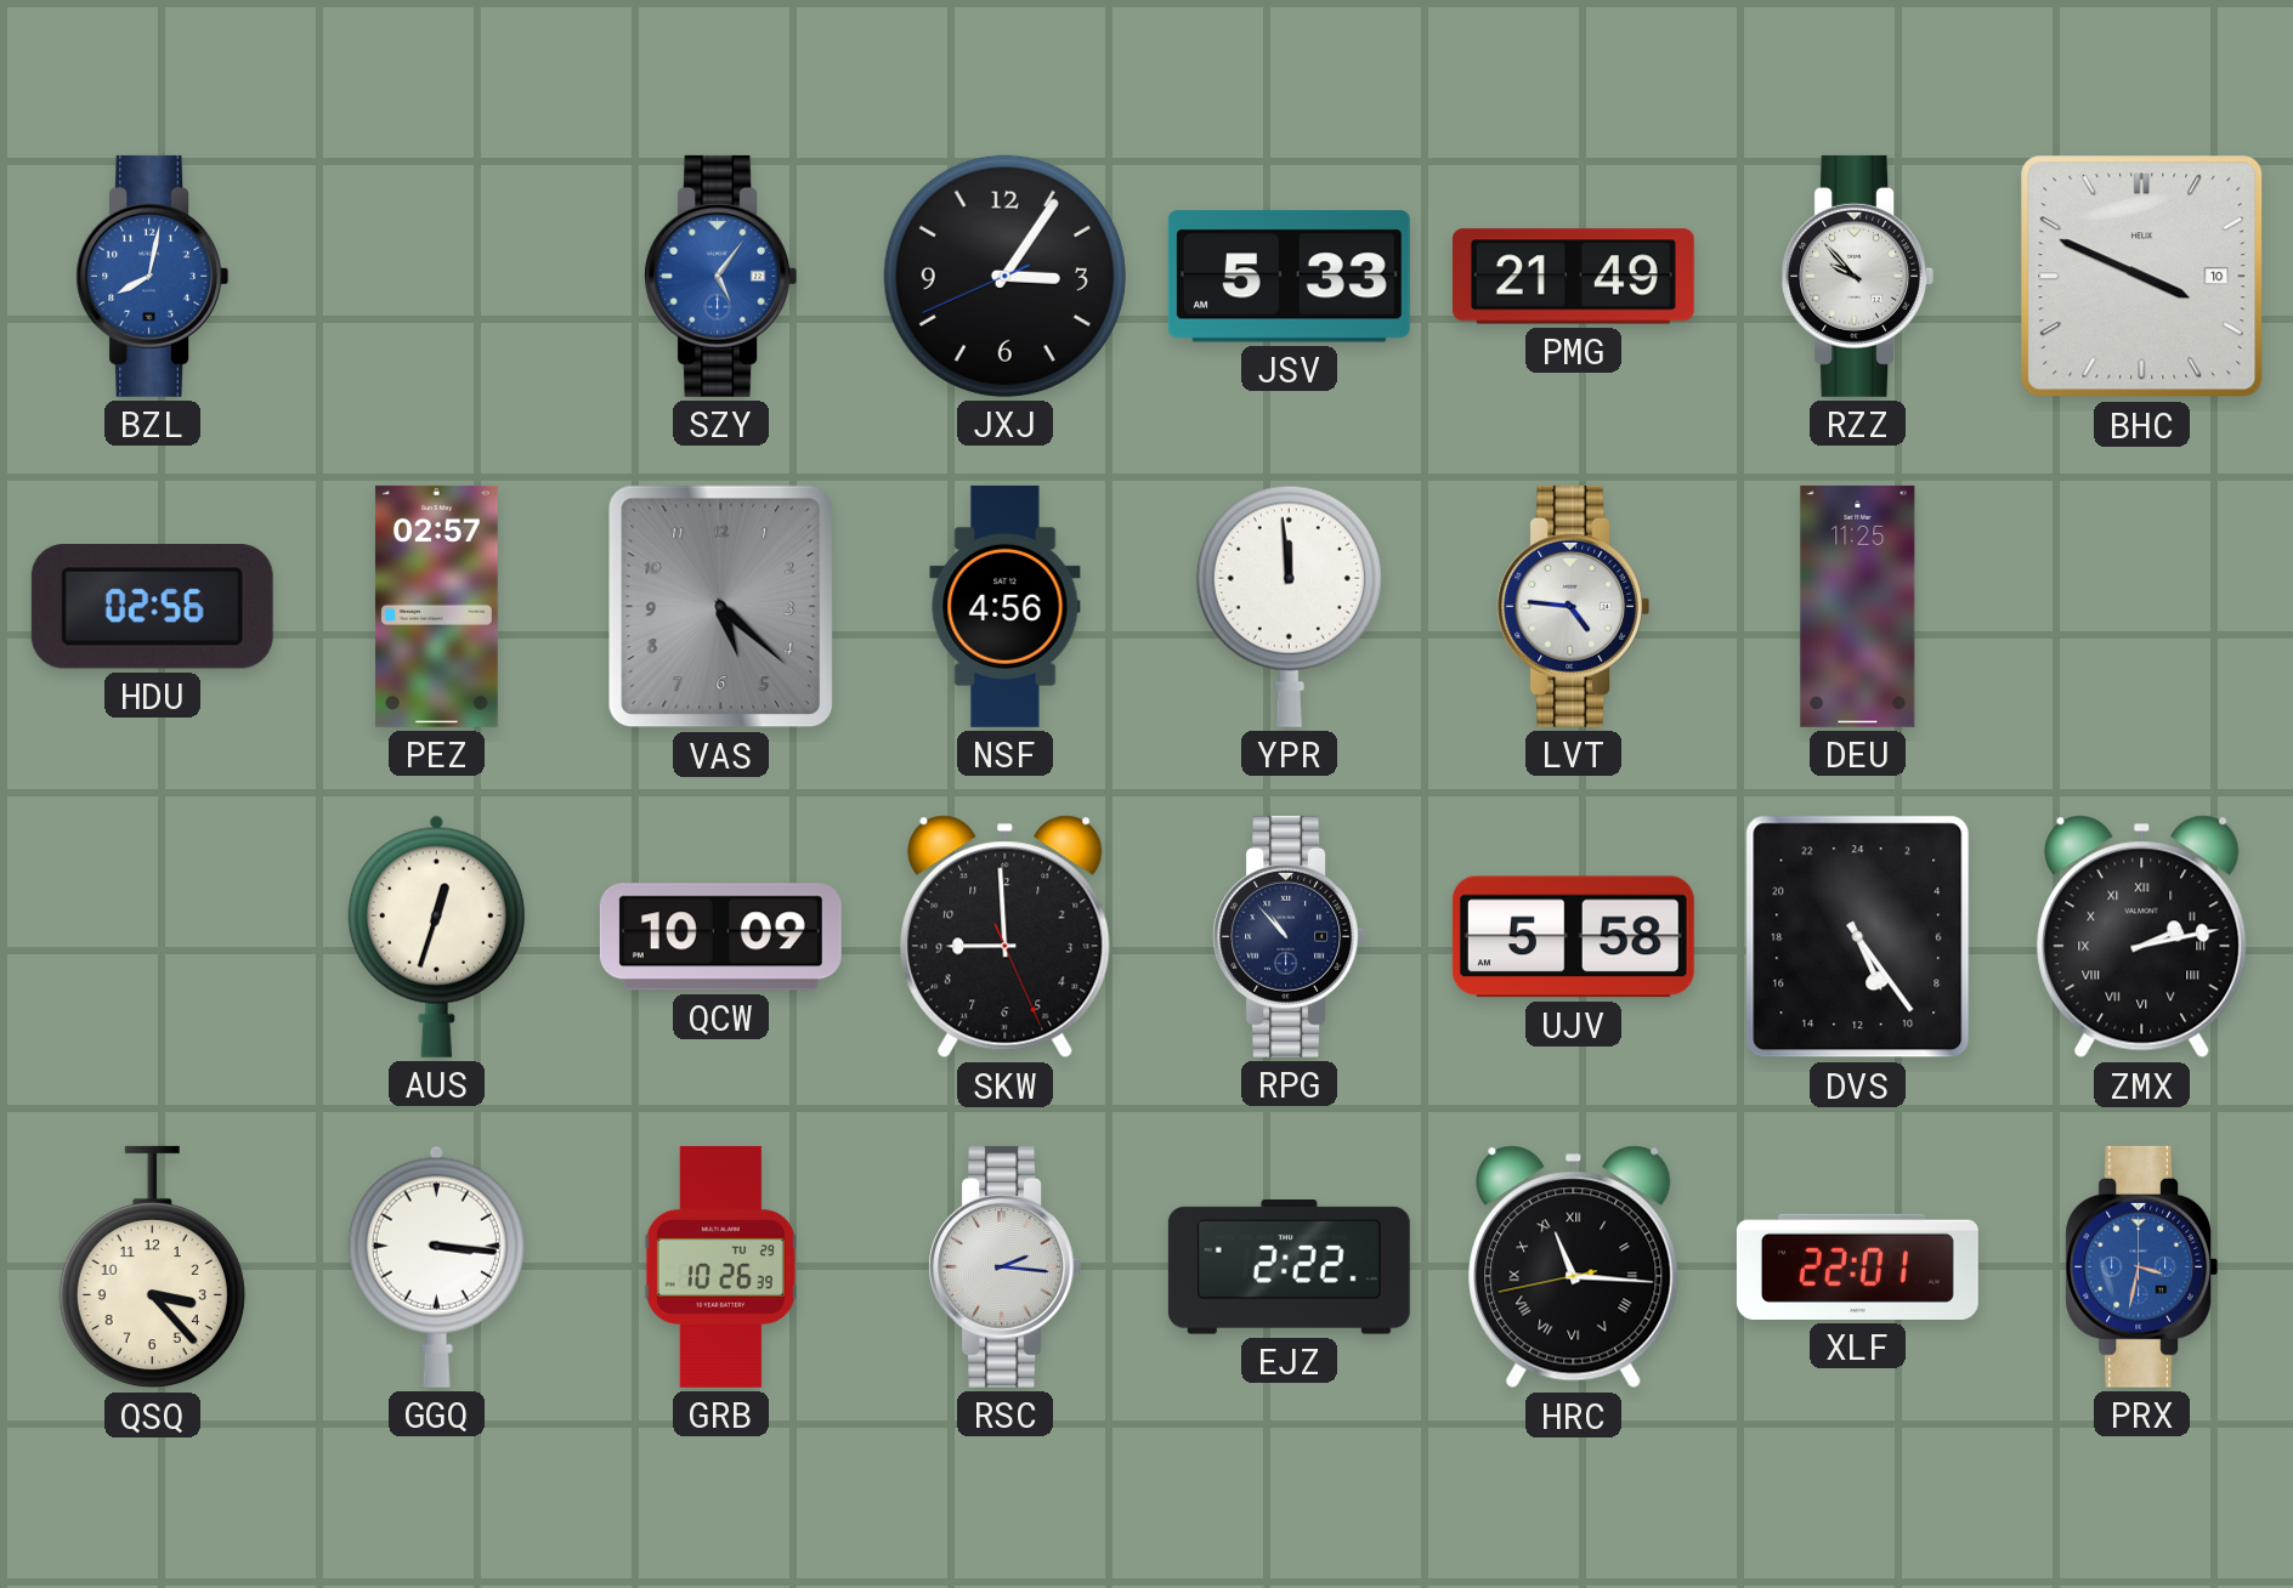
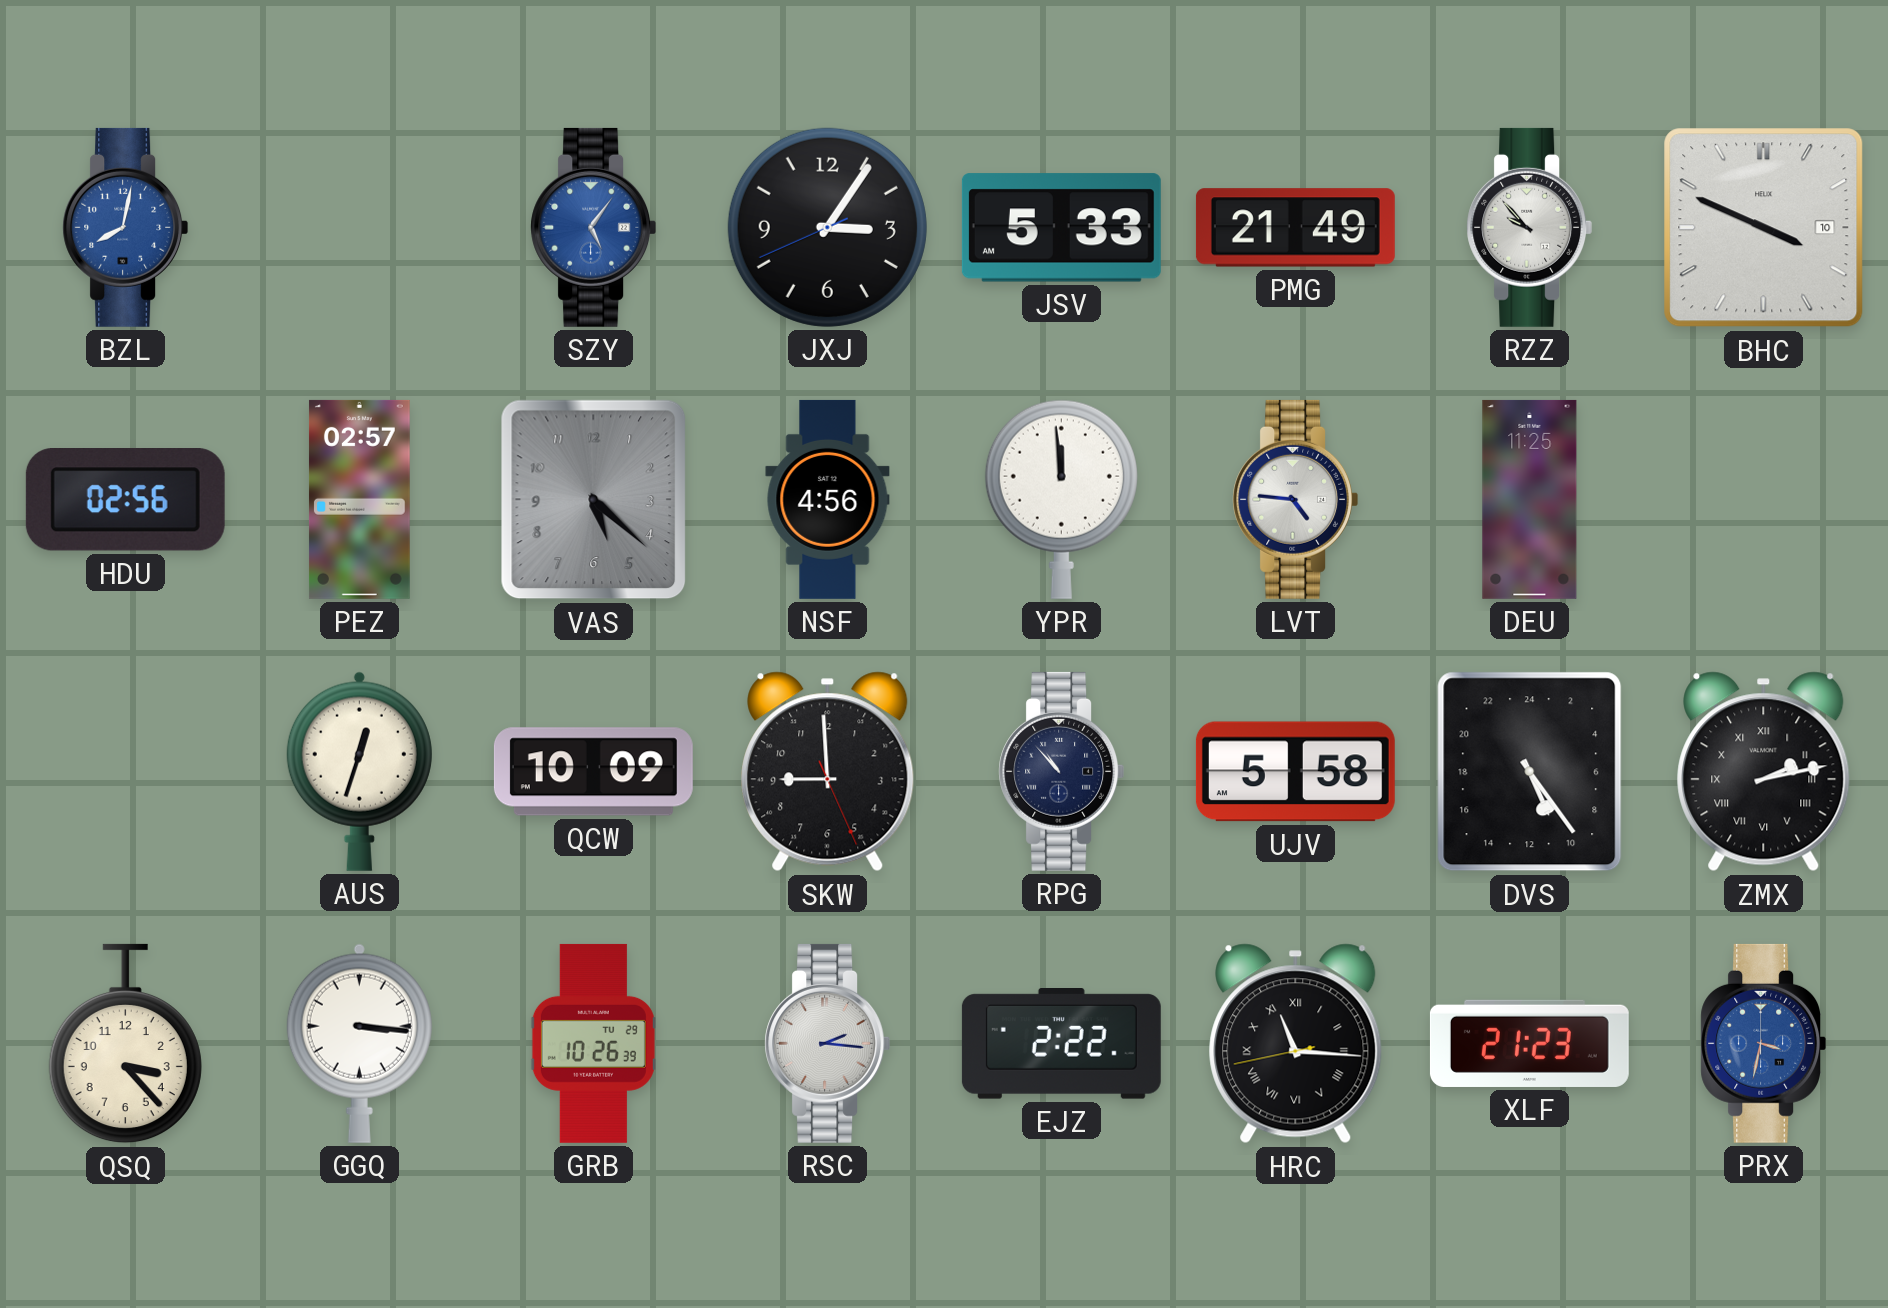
XLF: 22:01 -> 21:23
